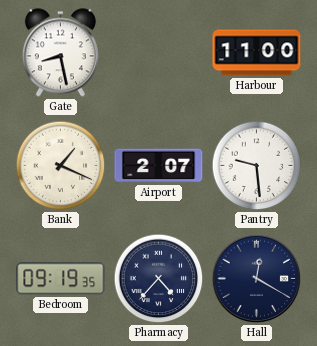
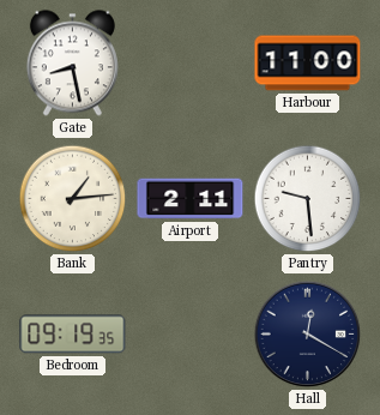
Bank: 1:19 -> 1:14
Airport: 2:07 -> 2:11
Pharmacy: 4:37 -> none
